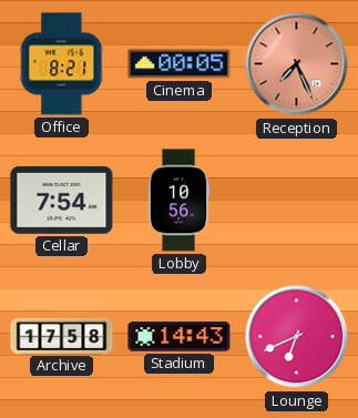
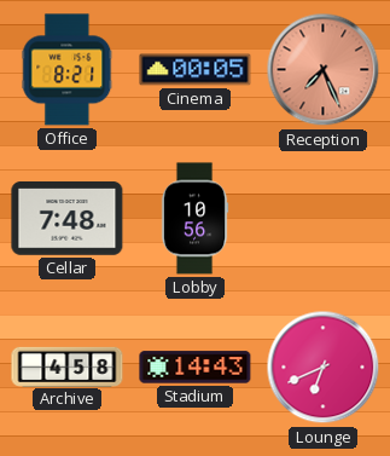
Cellar: 7:54 -> 7:48
Archive: 17:58 -> 4:58
